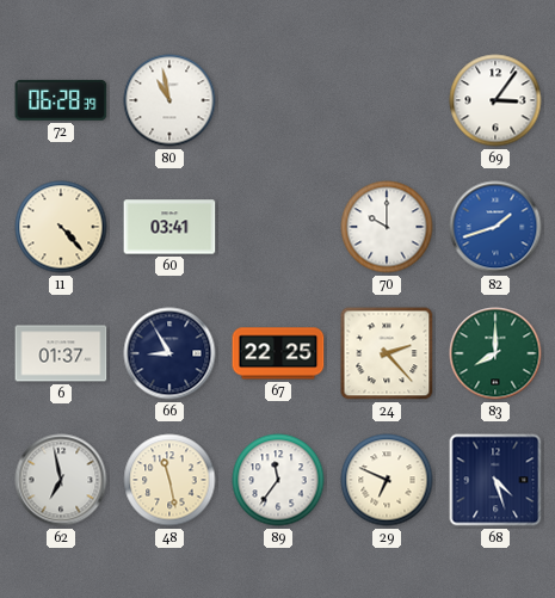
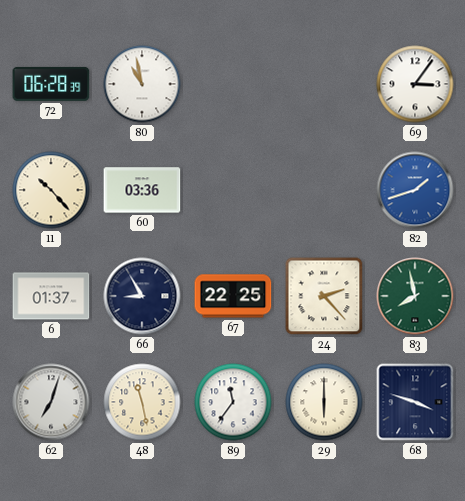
11: 4:23 -> 10:23
60: 03:41 -> 03:36
70: 10:00 -> none
83: 8:00 -> 7:58
62: 6:58 -> 7:03
29: 6:49 -> 6:00
68: 4:27 -> 3:48
